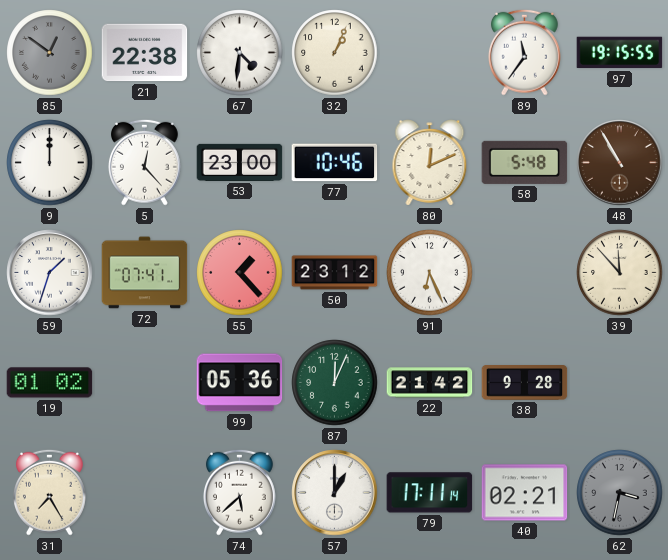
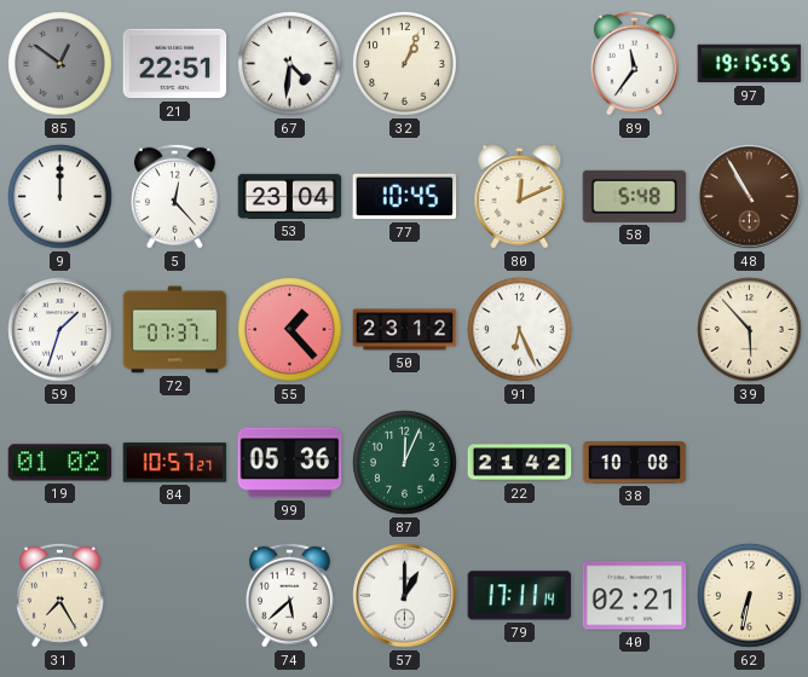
21: 22:38 -> 22:51
53: 23:00 -> 23:04
77: 10:46 -> 10:45
72: 07:41 -> 07:37
39: 11:53 -> 5:53
84: none -> 10:57
38: 9:28 -> 10:08
62: 3:32 -> 6:32
62 dial: grey -> cream
